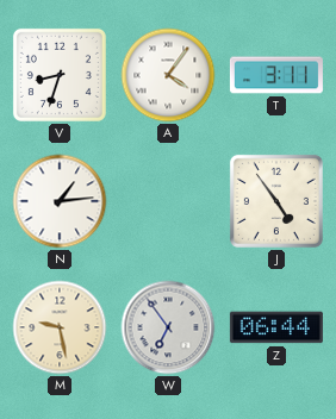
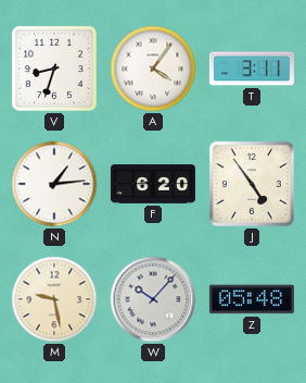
F: none -> 6:20
W: 6:54 -> 10:07
Z: 06:44 -> 05:48
